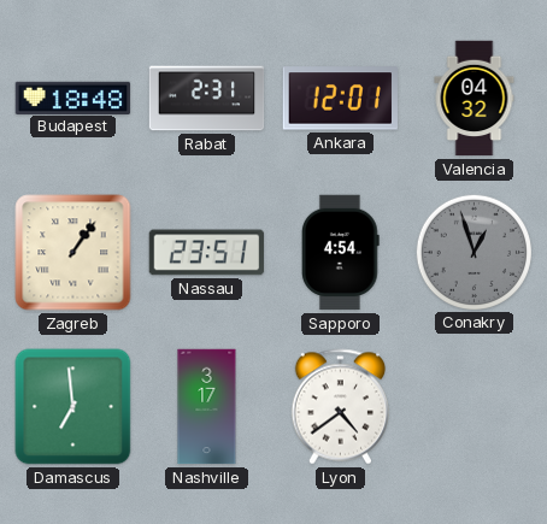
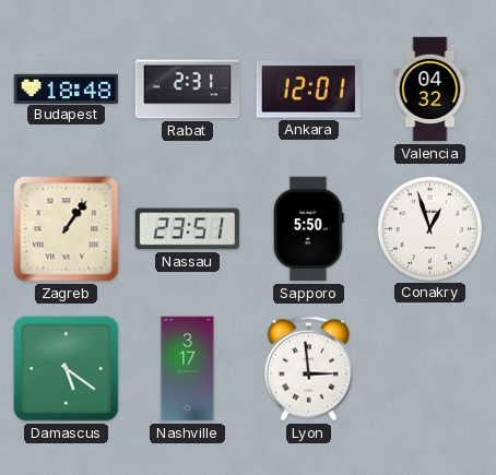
Sapporo: 4:54 -> 5:50
Conakry dial: grey -> white
Damascus: 6:59 -> 5:21
Lyon: 4:39 -> 2:59
